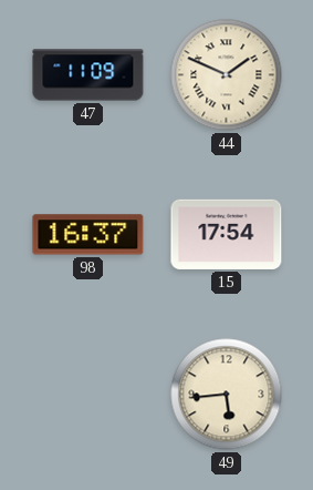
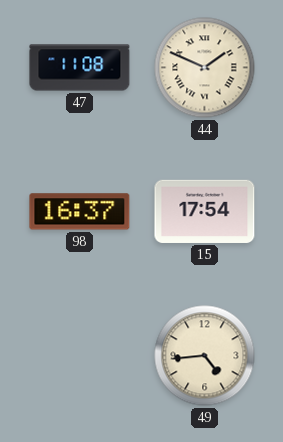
47: 11:09 -> 11:08
49: 5:44 -> 4:44
